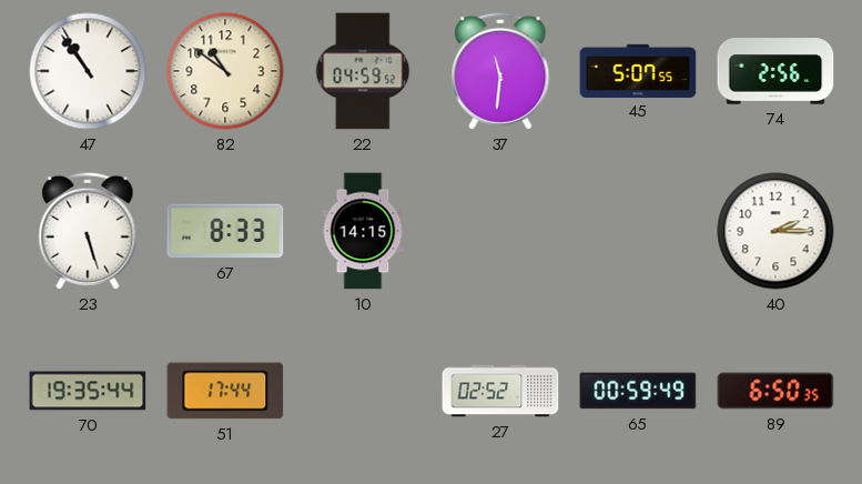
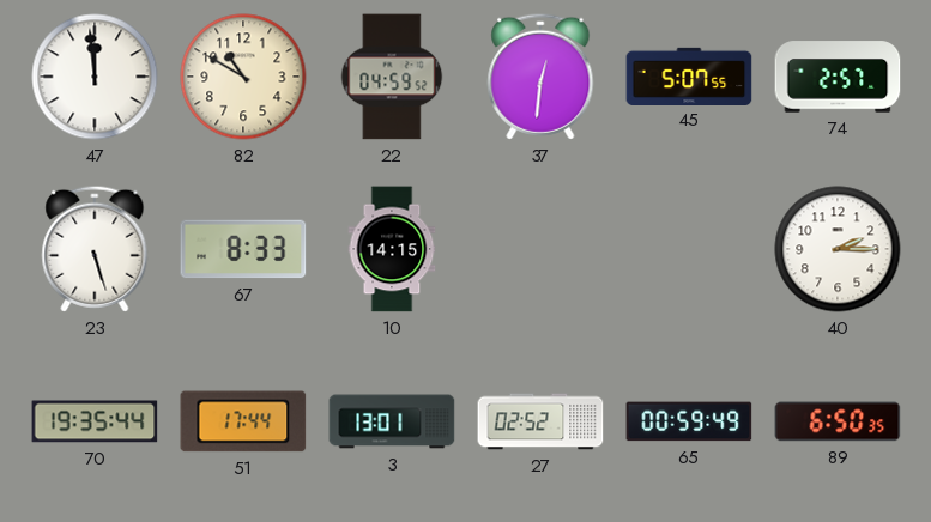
47: 10:54 -> 11:59
82: 10:51 -> 10:50
37: 11:31 -> 12:31
74: 2:56 -> 2:57
3: none -> 13:01
